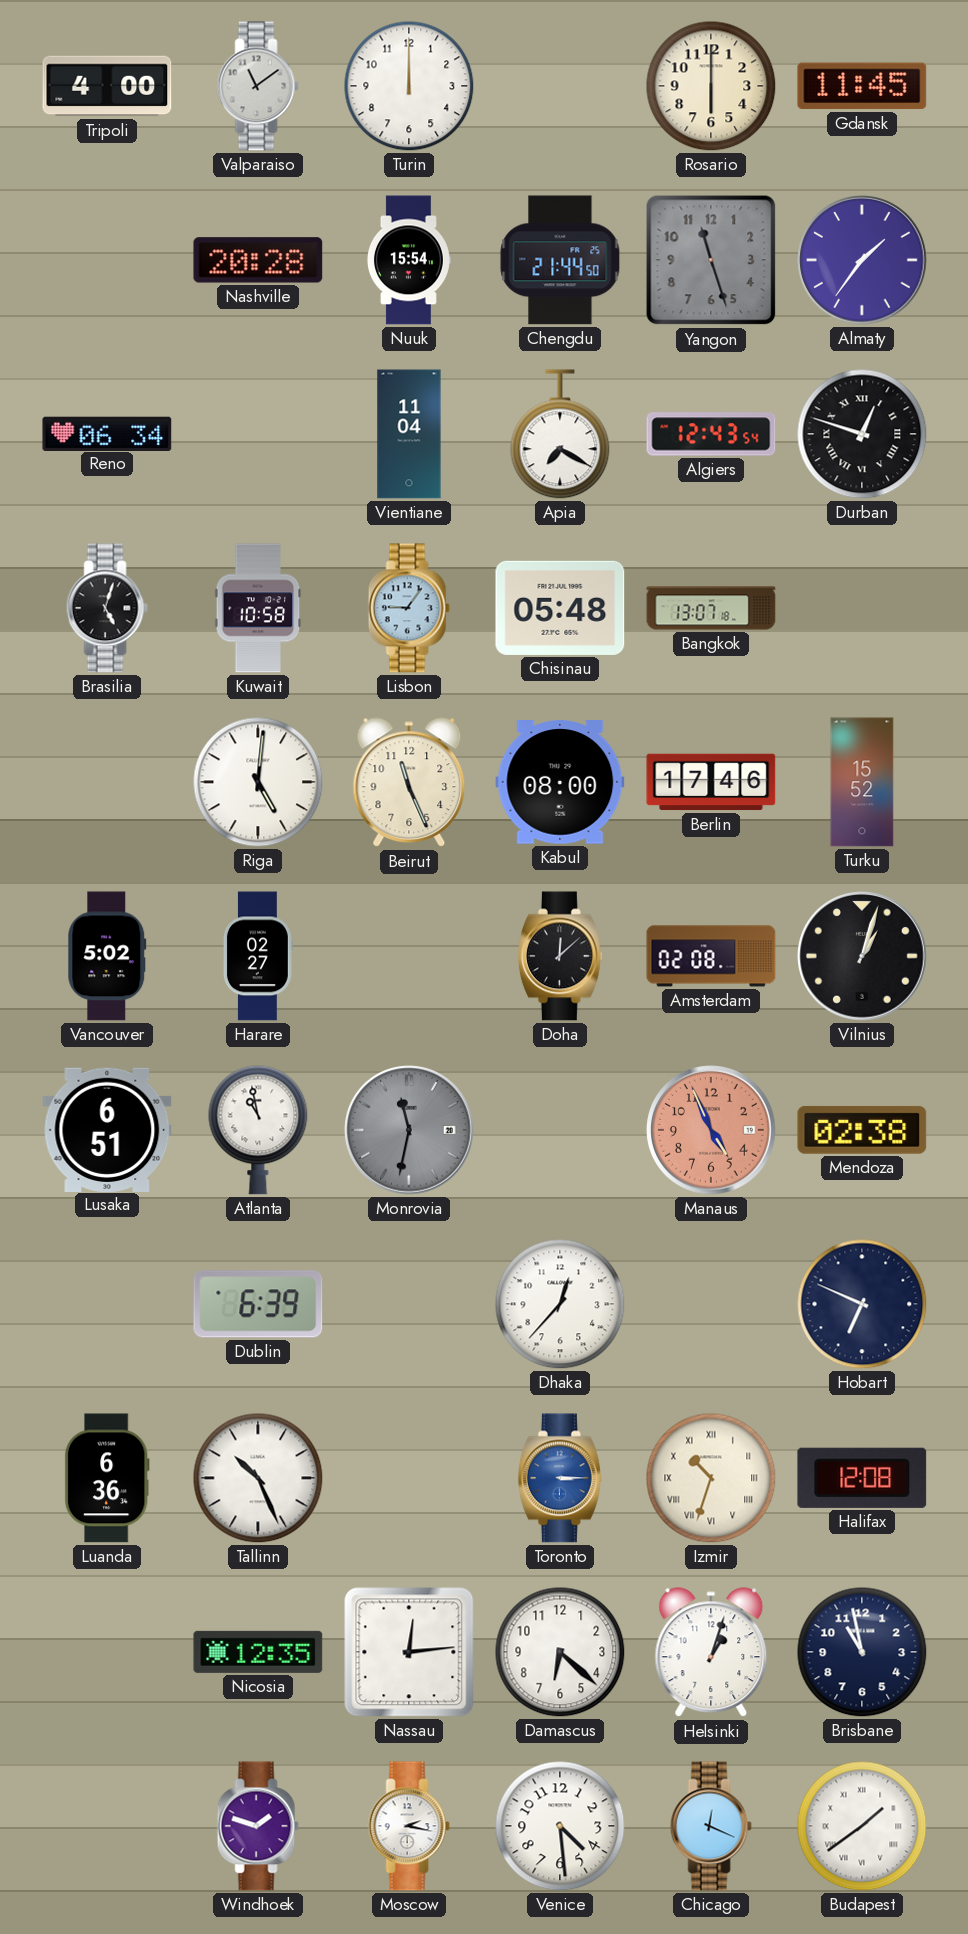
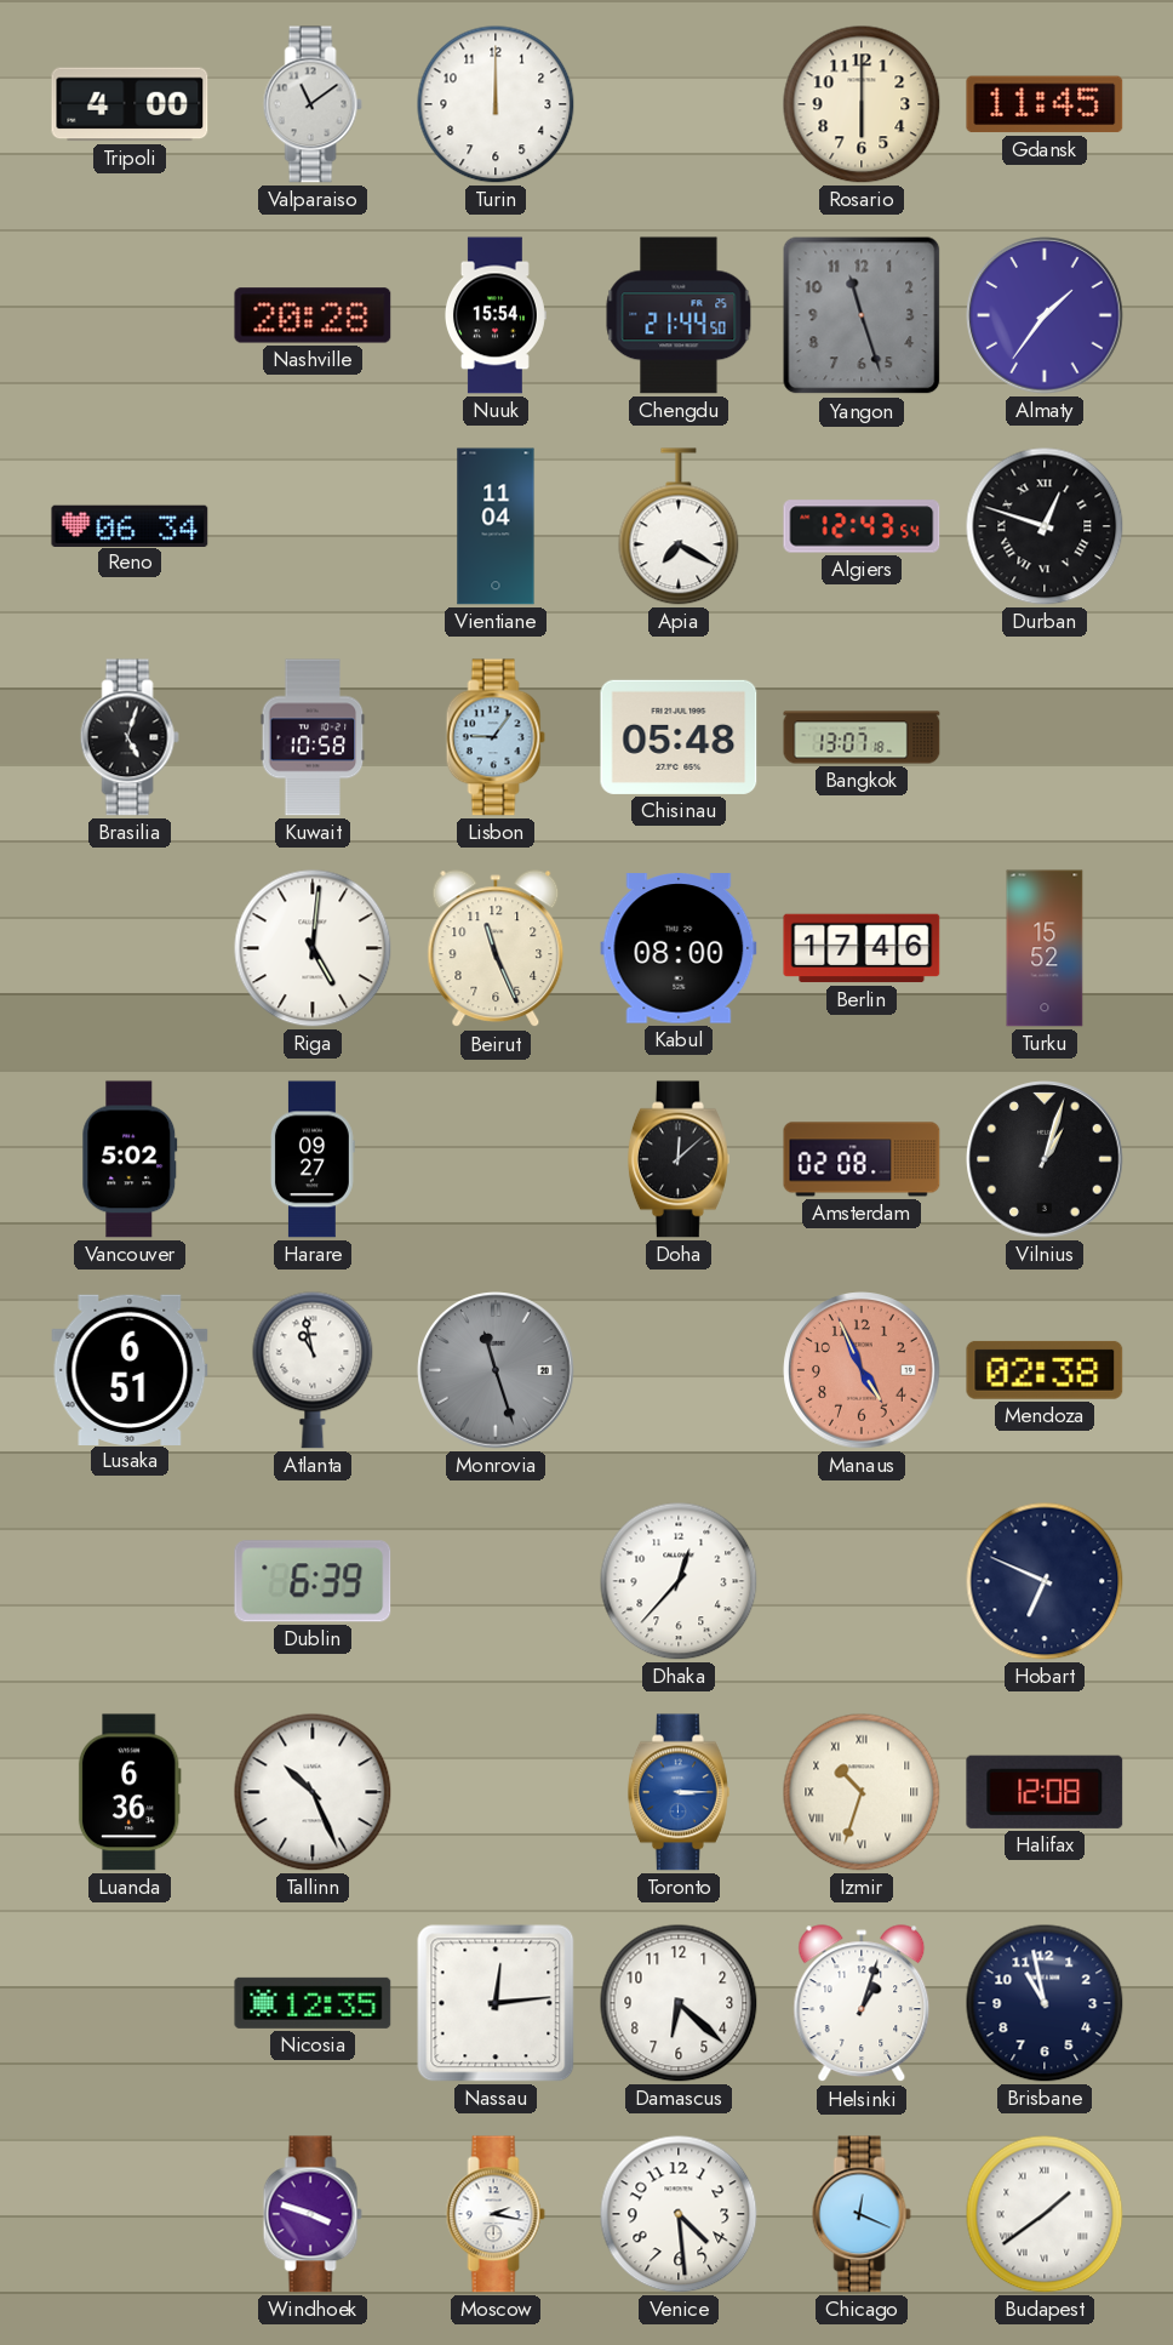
Harare: 02:27 -> 09:27
Monrovia: 11:32 -> 11:27
Windhoek: 1:48 -> 3:48
